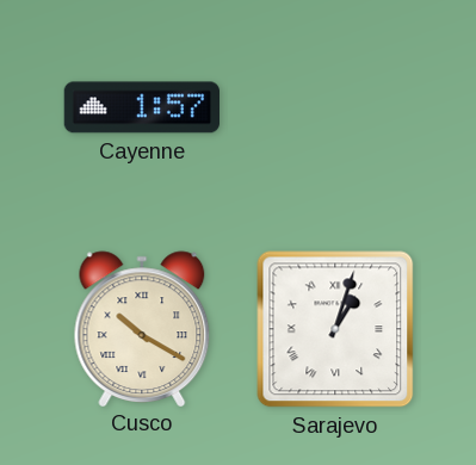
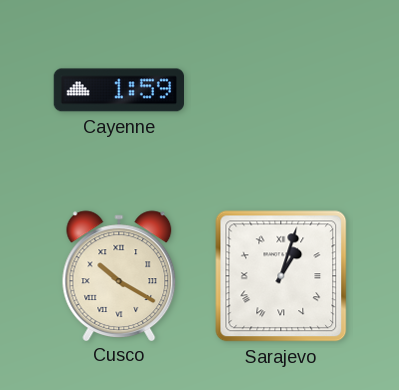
Cayenne: 1:57 -> 1:59
